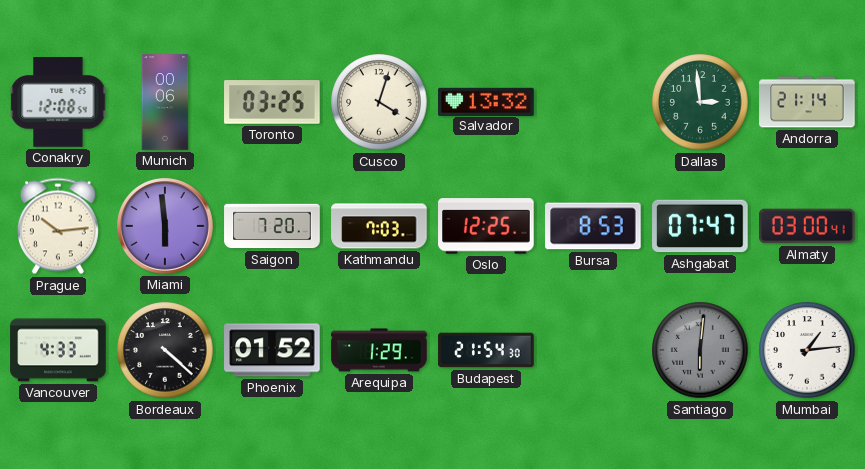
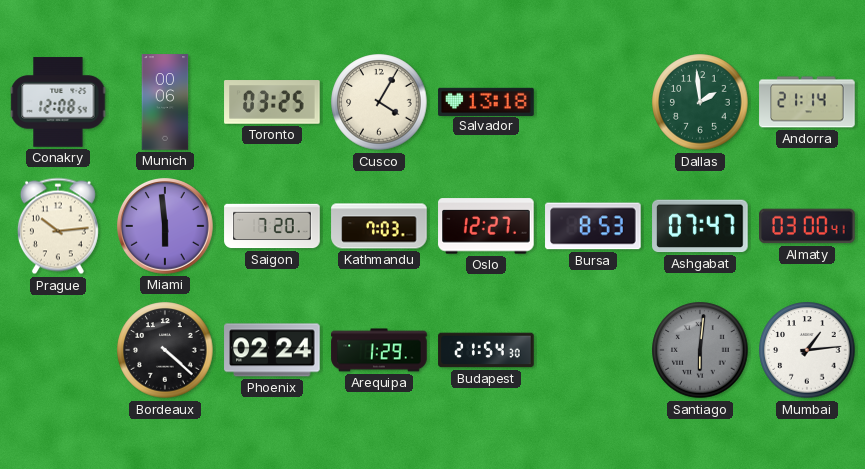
Cusco: 4:03 -> 4:05
Salvador: 13:32 -> 13:18
Dallas: 2:59 -> 1:59
Oslo: 12:25 -> 12:27
Vancouver: 4:33 -> none
Phoenix: 01:52 -> 02:24
